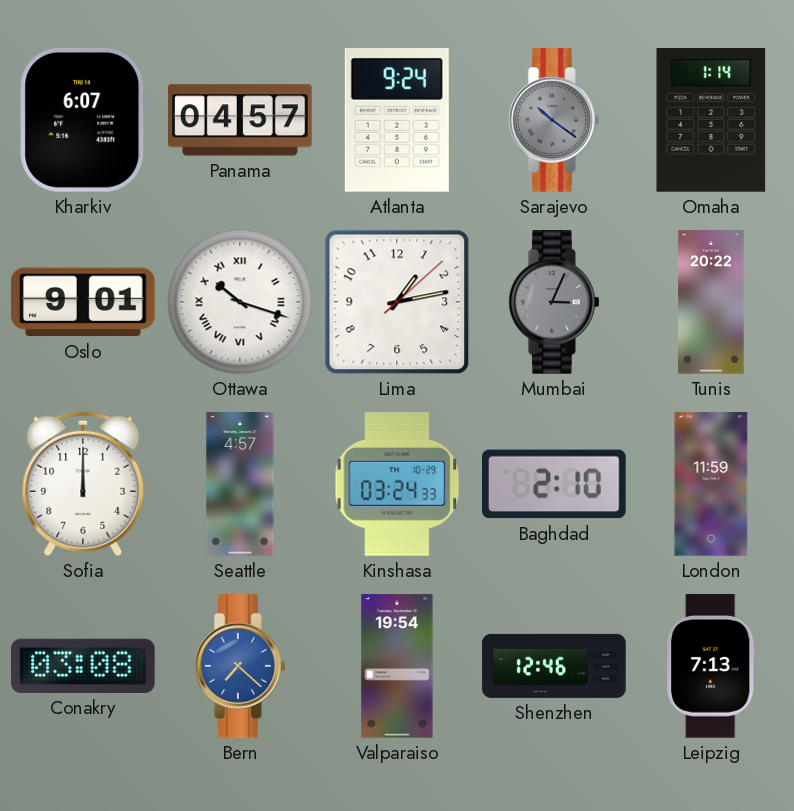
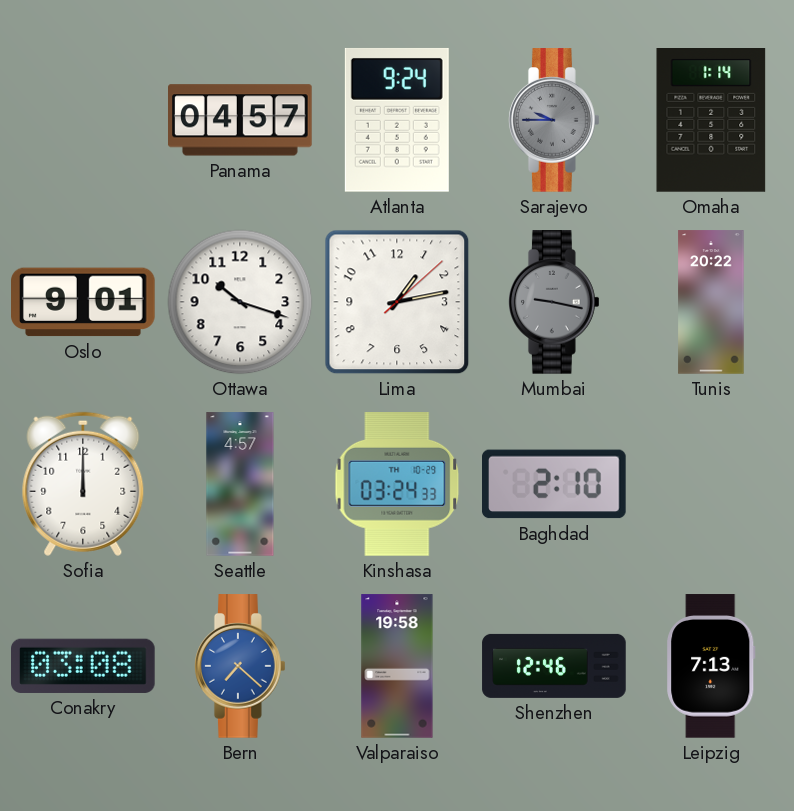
Kharkiv: 6:07 -> none
Sarajevo: 10:21 -> 9:45
Ottawa numerals: Roman -> Arabic
Mumbai: 3:04 -> 9:17
London: 11:59 -> none
Valparaiso: 19:54 -> 19:58
